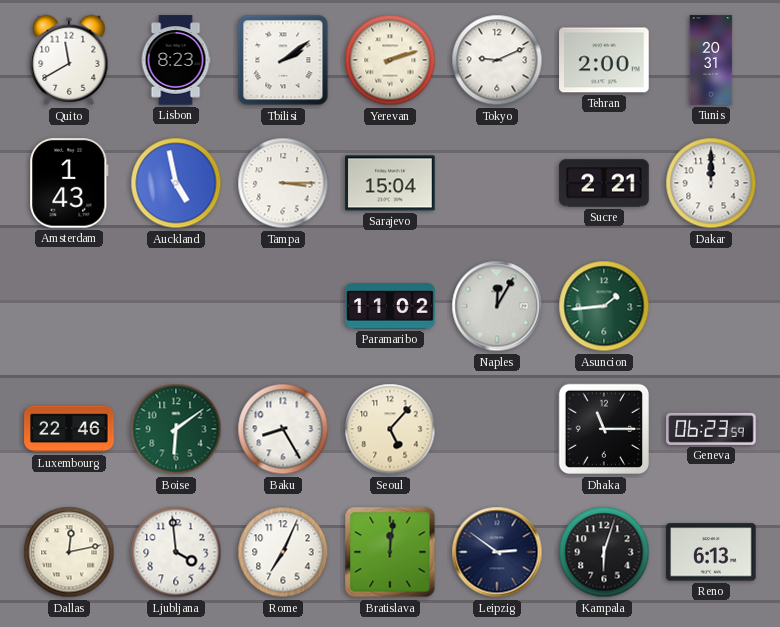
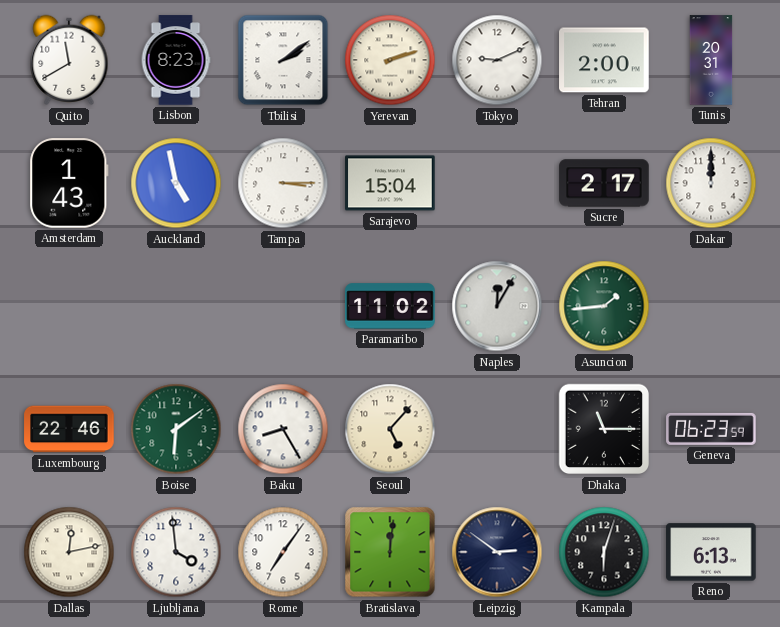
Sucre: 2:21 -> 2:17
Rome: 7:04 -> 7:06
